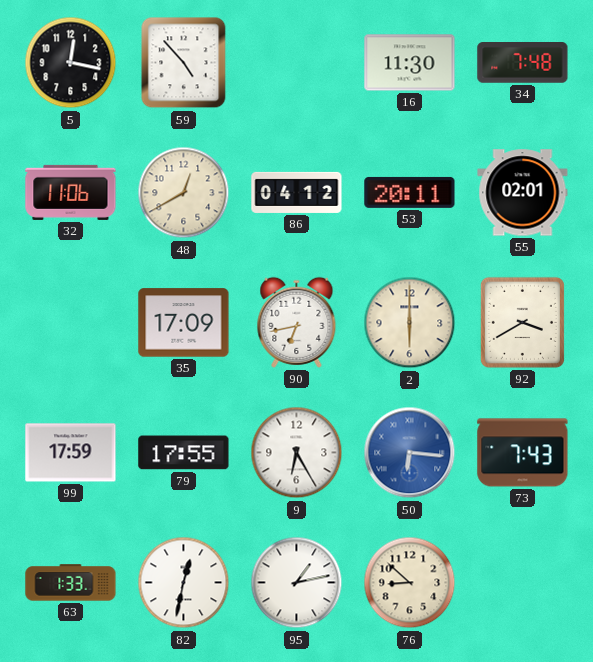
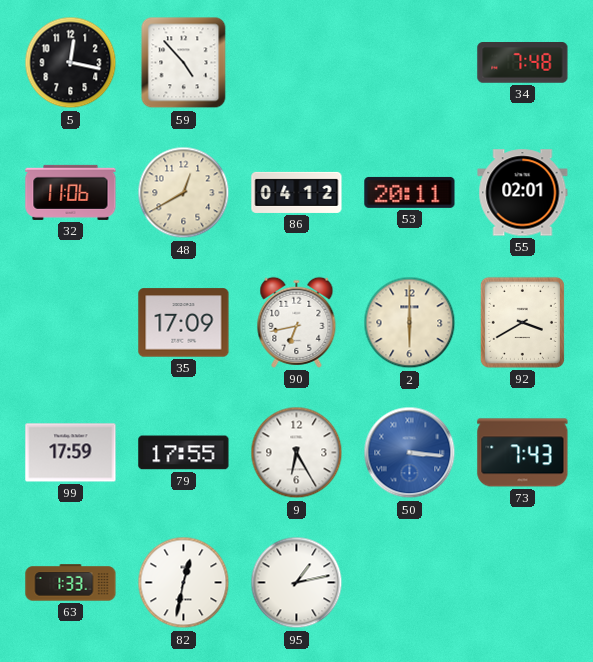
16: 11:30 -> none
50: 6:16 -> 3:16
76: 8:52 -> none
